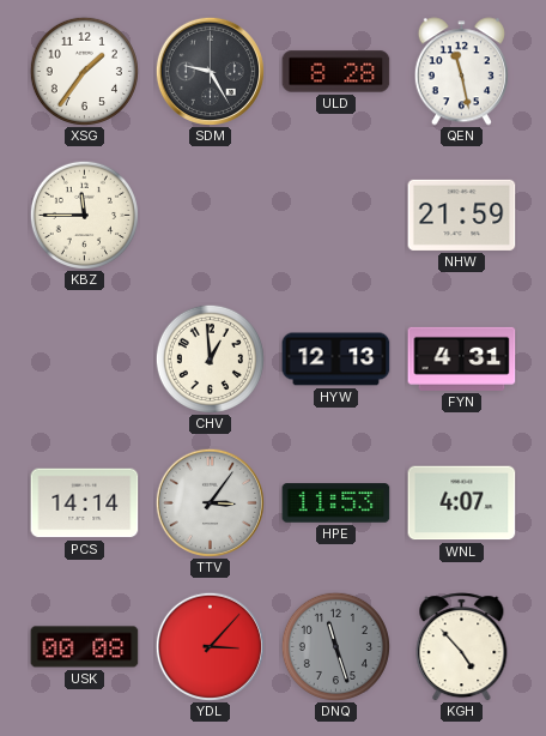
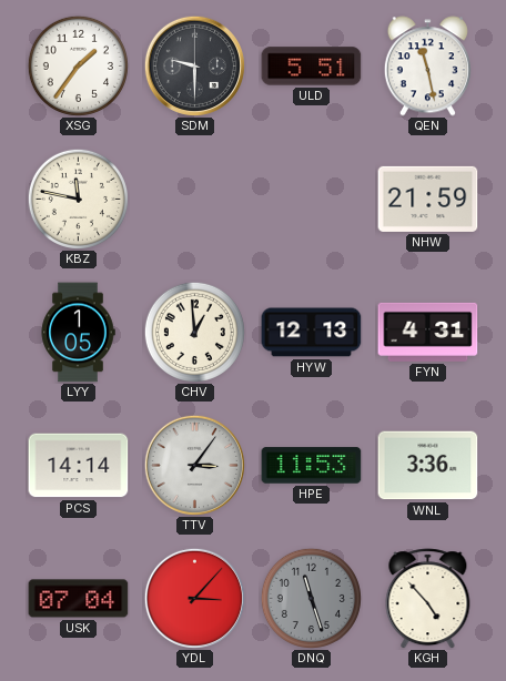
SDM: 9:25 -> 9:30
ULD: 8:28 -> 5:51
KBZ: 11:45 -> 11:47
LYY: none -> 1:05
WNL: 4:07 -> 3:36
USK: 00:08 -> 07:04
